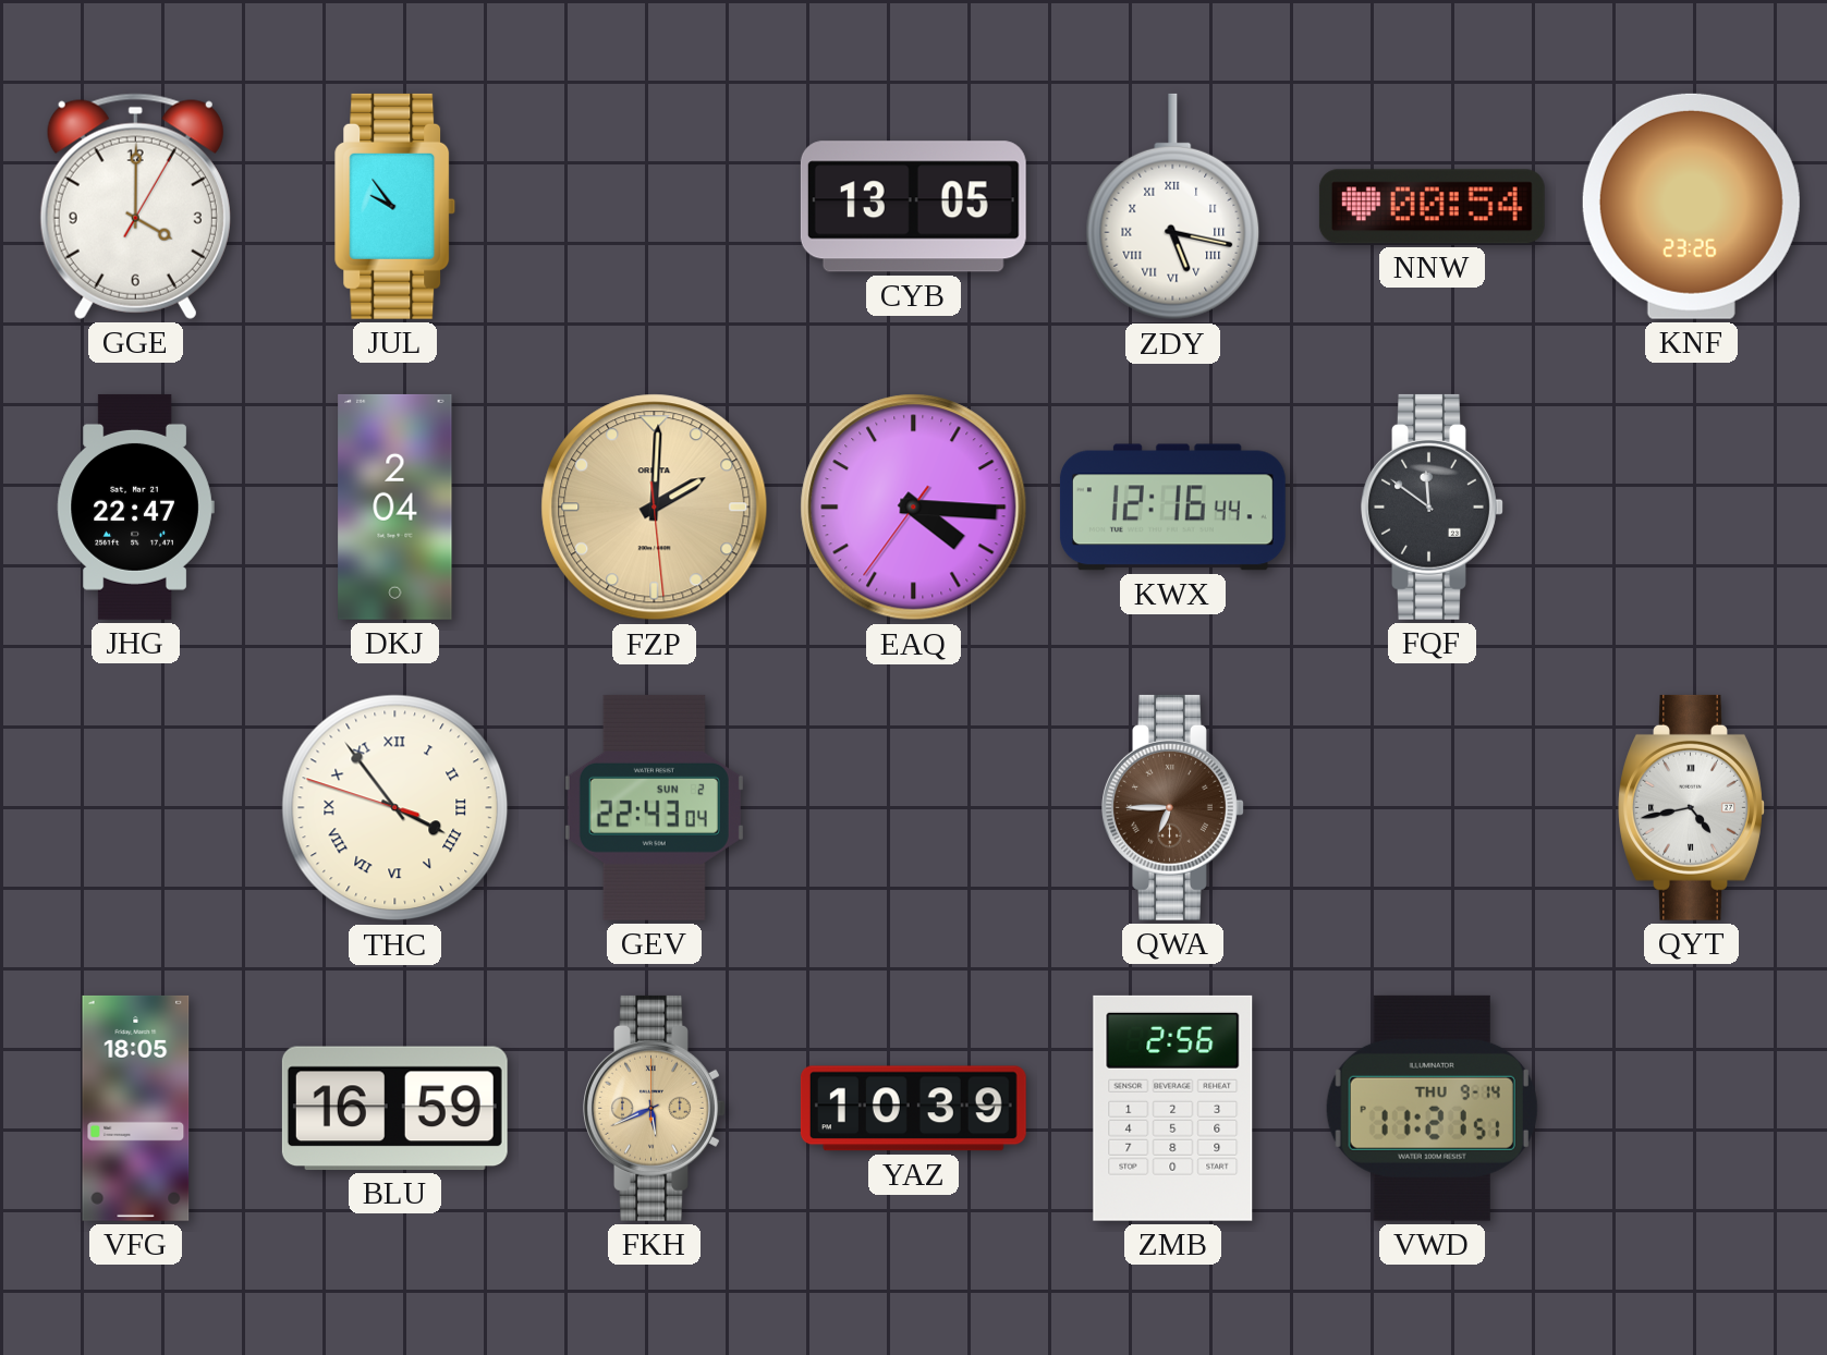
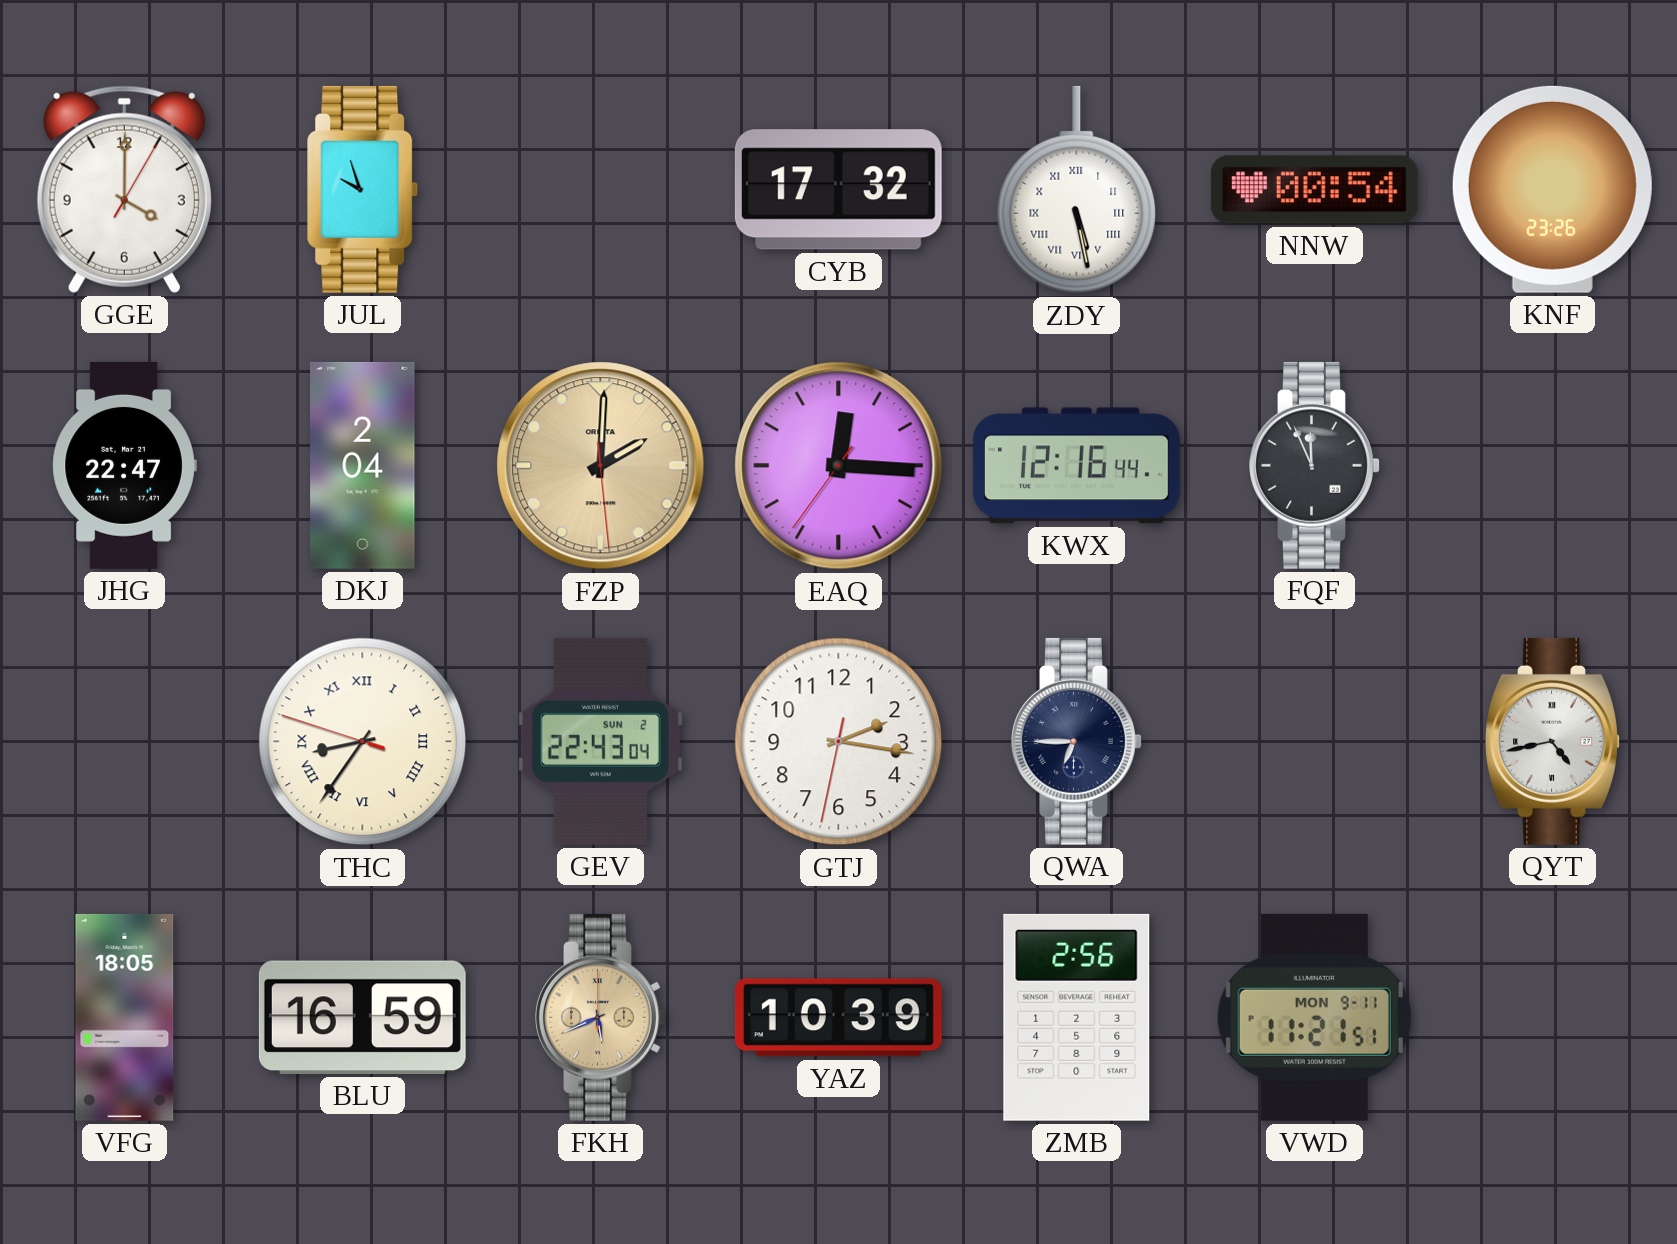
JUL: 9:54 -> 9:57
CYB: 13:05 -> 17:32
ZDY: 5:17 -> 5:28
EAQ: 4:15 -> 12:15
FQF: 11:51 -> 11:56
THC: 3:53 -> 8:35
GTJ: none -> 2:16
QWA dial: brown -> navy
VWD date: THU 9-14 -> MON 9-11
